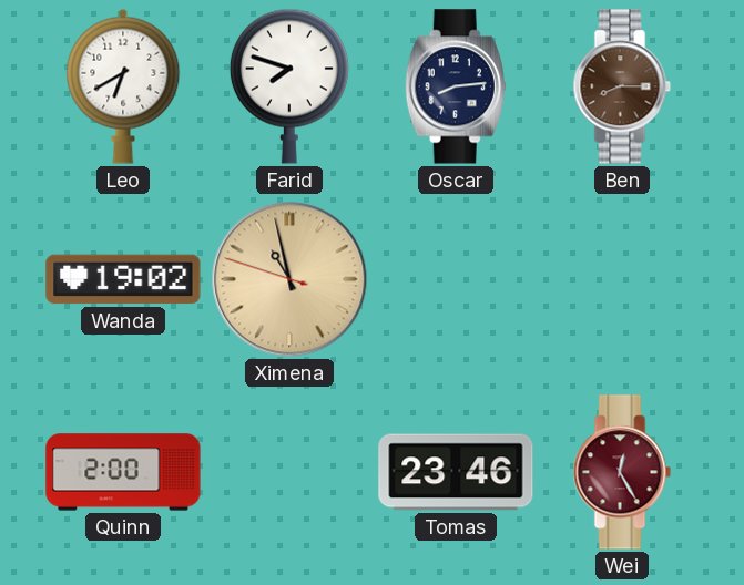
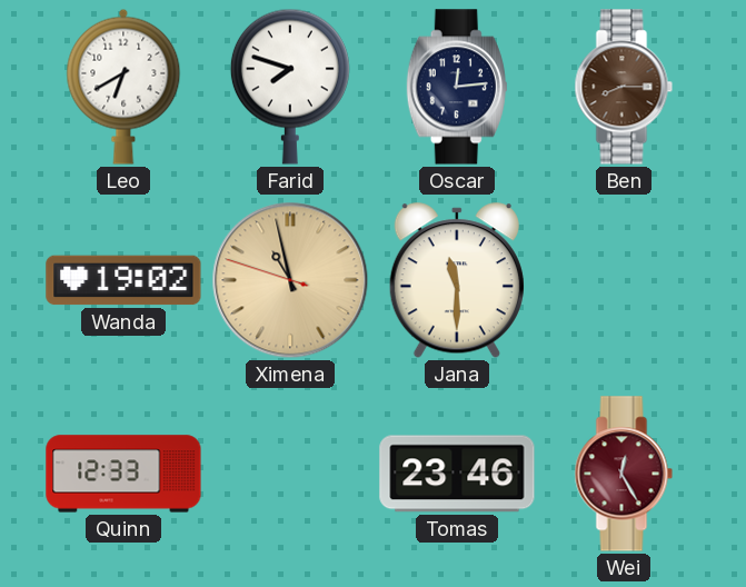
Oscar: 8:14 -> 12:14
Jana: none -> 11:30
Quinn: 2:00 -> 12:33
